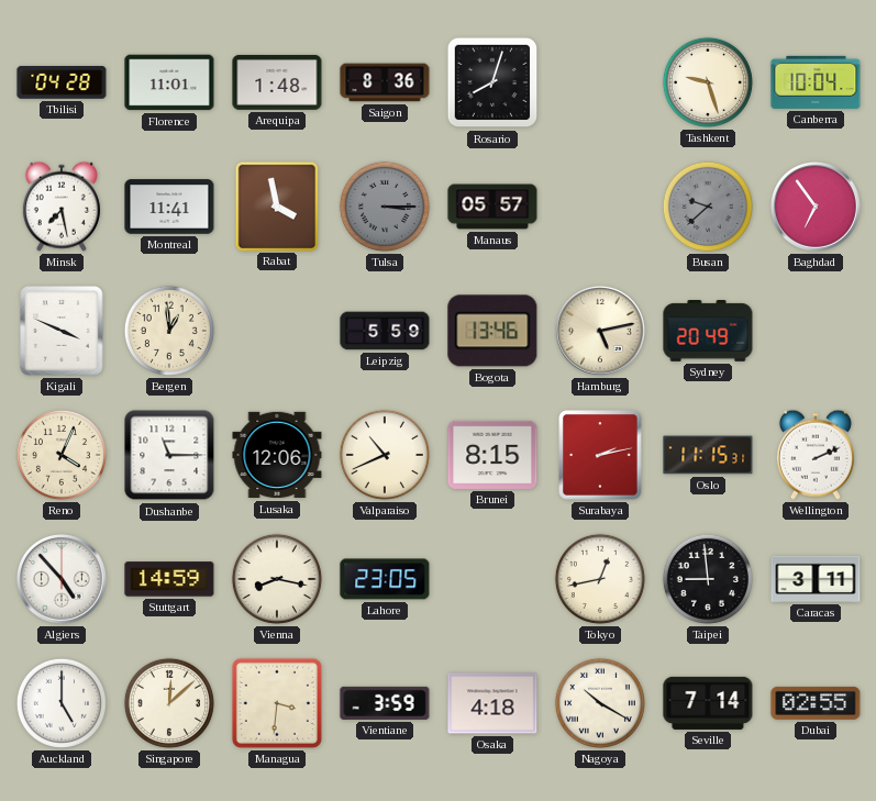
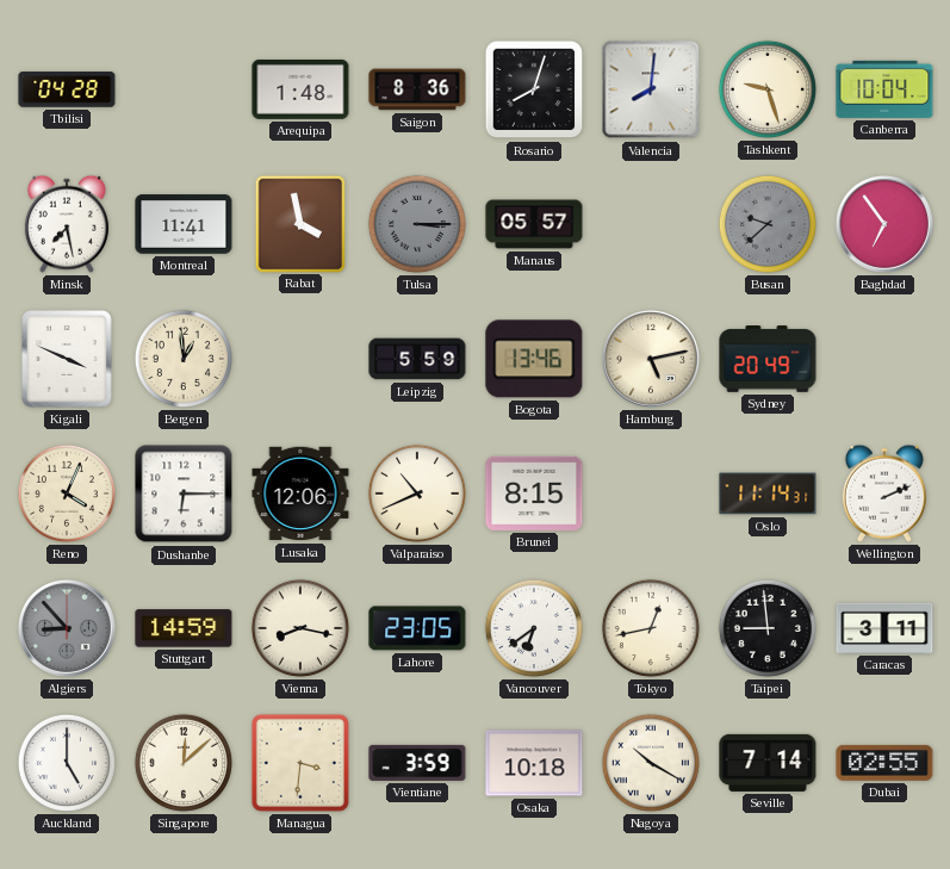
Florence: 11:01 -> none
Valencia: none -> 8:01
Dushanbe: 11:15 -> 6:15
Surabaya: 2:13 -> none
Oslo: 11:15 -> 11:14
Algiers: 4:53 -> 8:53
Algiers dial: white -> grey
Vancouver: none -> 6:39
Osaka: 4:18 -> 10:18
